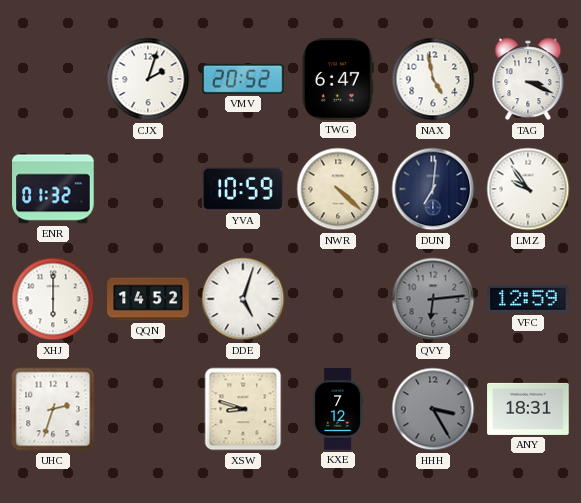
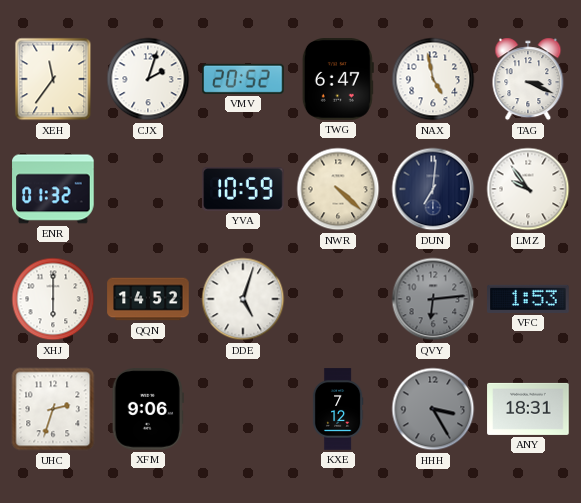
XEH: none -> 11:36
VFC: 12:59 -> 1:53
XFM: none -> 9:06
XSW: 8:48 -> none
